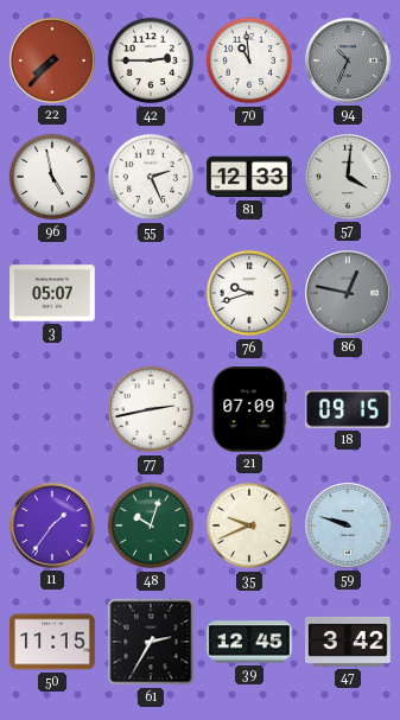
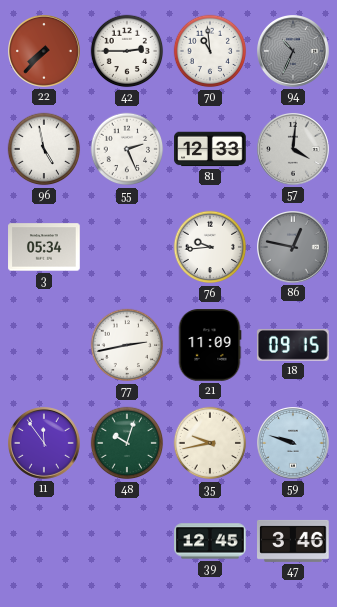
3: 05:07 -> 05:34
76: 9:42 -> 9:44
21: 07:09 -> 11:09
11: 1:36 -> 11:54
35: 9:41 -> 9:43
50: 11:15 -> none
61: 2:35 -> none
47: 3:42 -> 3:46
